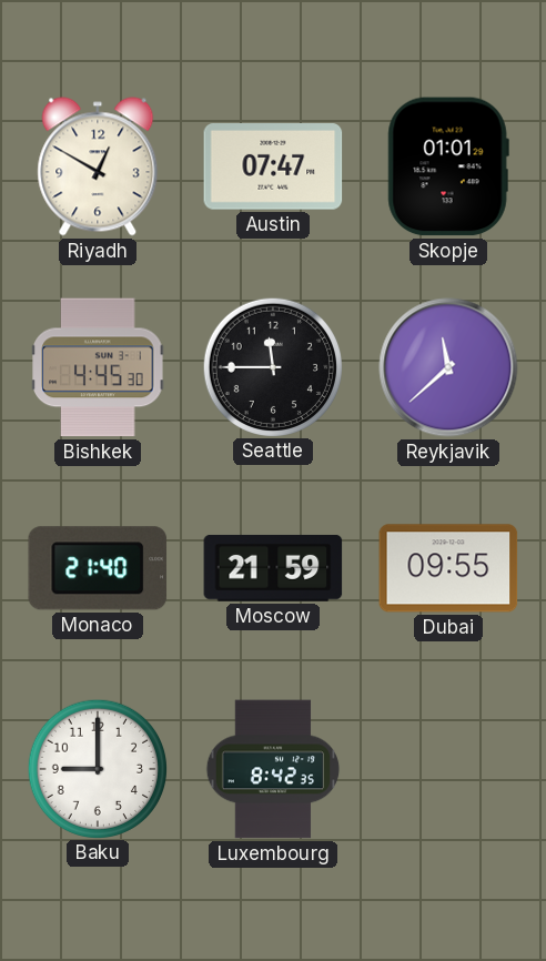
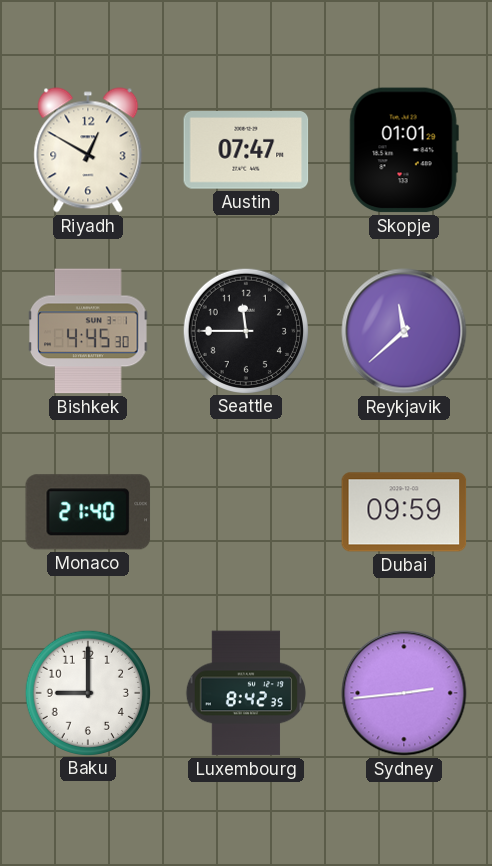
Moscow: 21:59 -> none
Dubai: 09:55 -> 09:59
Sydney: none -> 2:44
